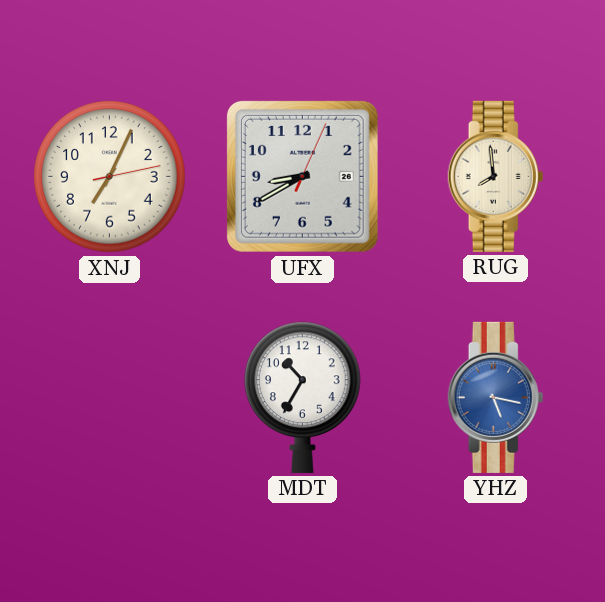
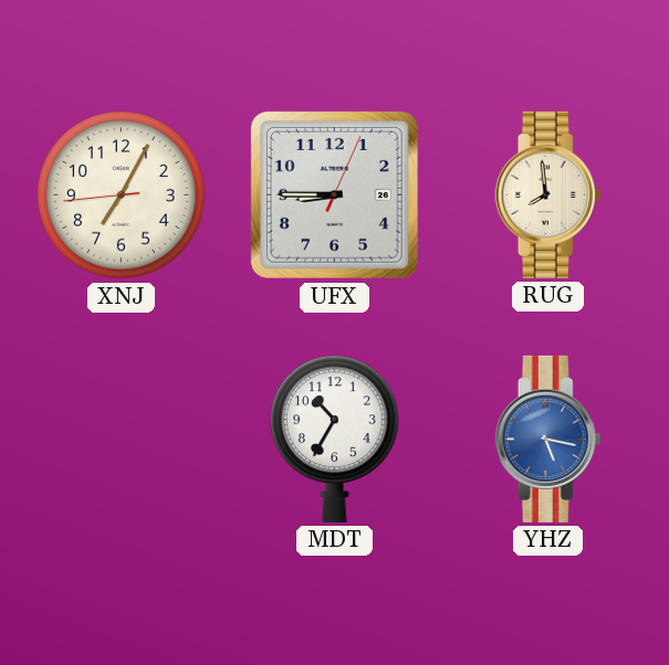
XNJ: 7:04:13 -> 7:04:44
UFX: 8:40 -> 8:45
